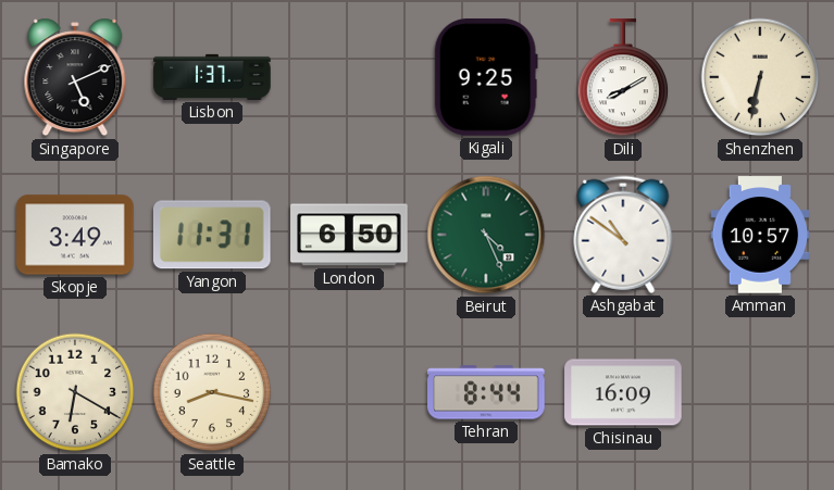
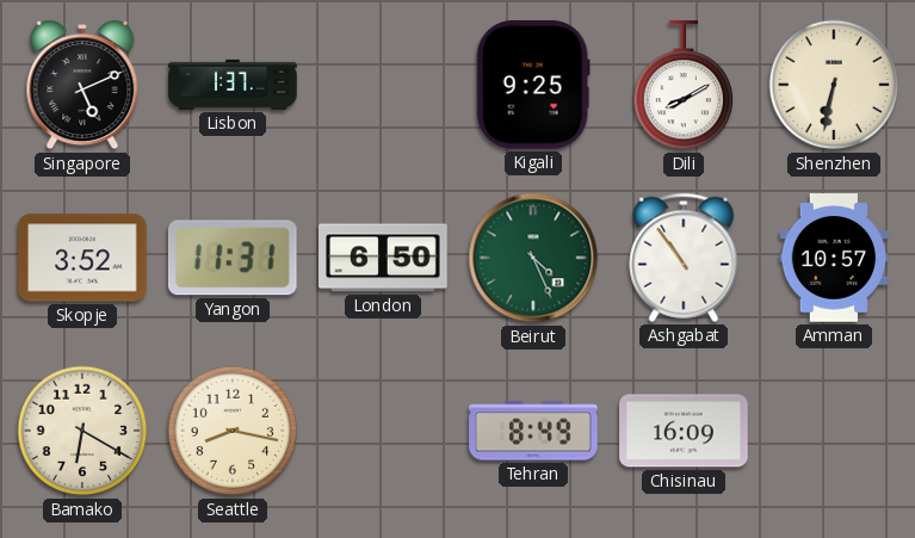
Skopje: 3:49 -> 3:52
Ashgabat: 10:51 -> 10:54
Tehran: 8:44 -> 8:49
